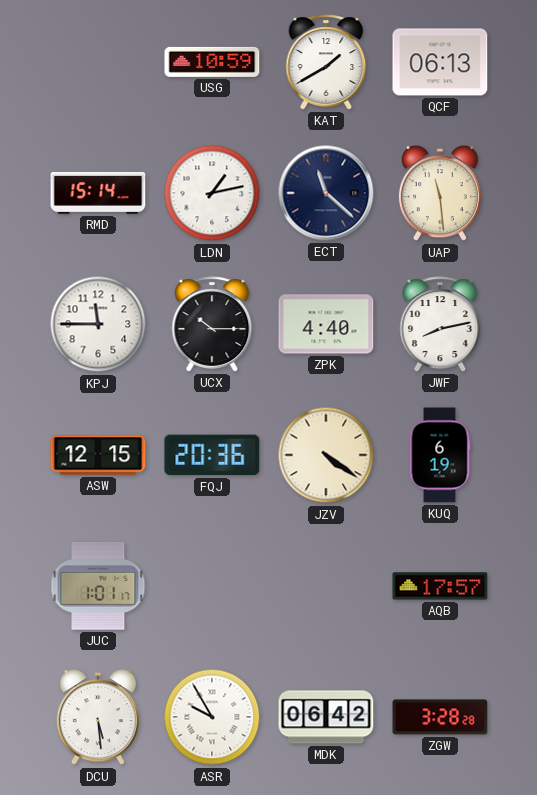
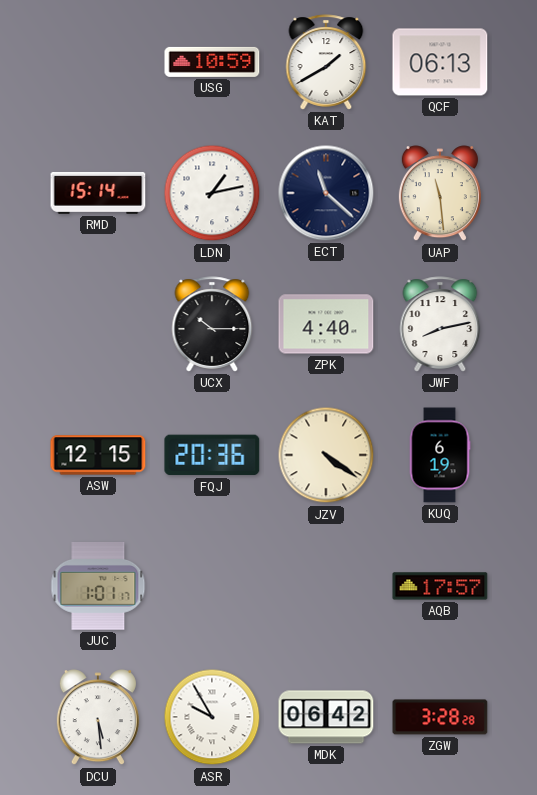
KPJ: 11:45 -> none
